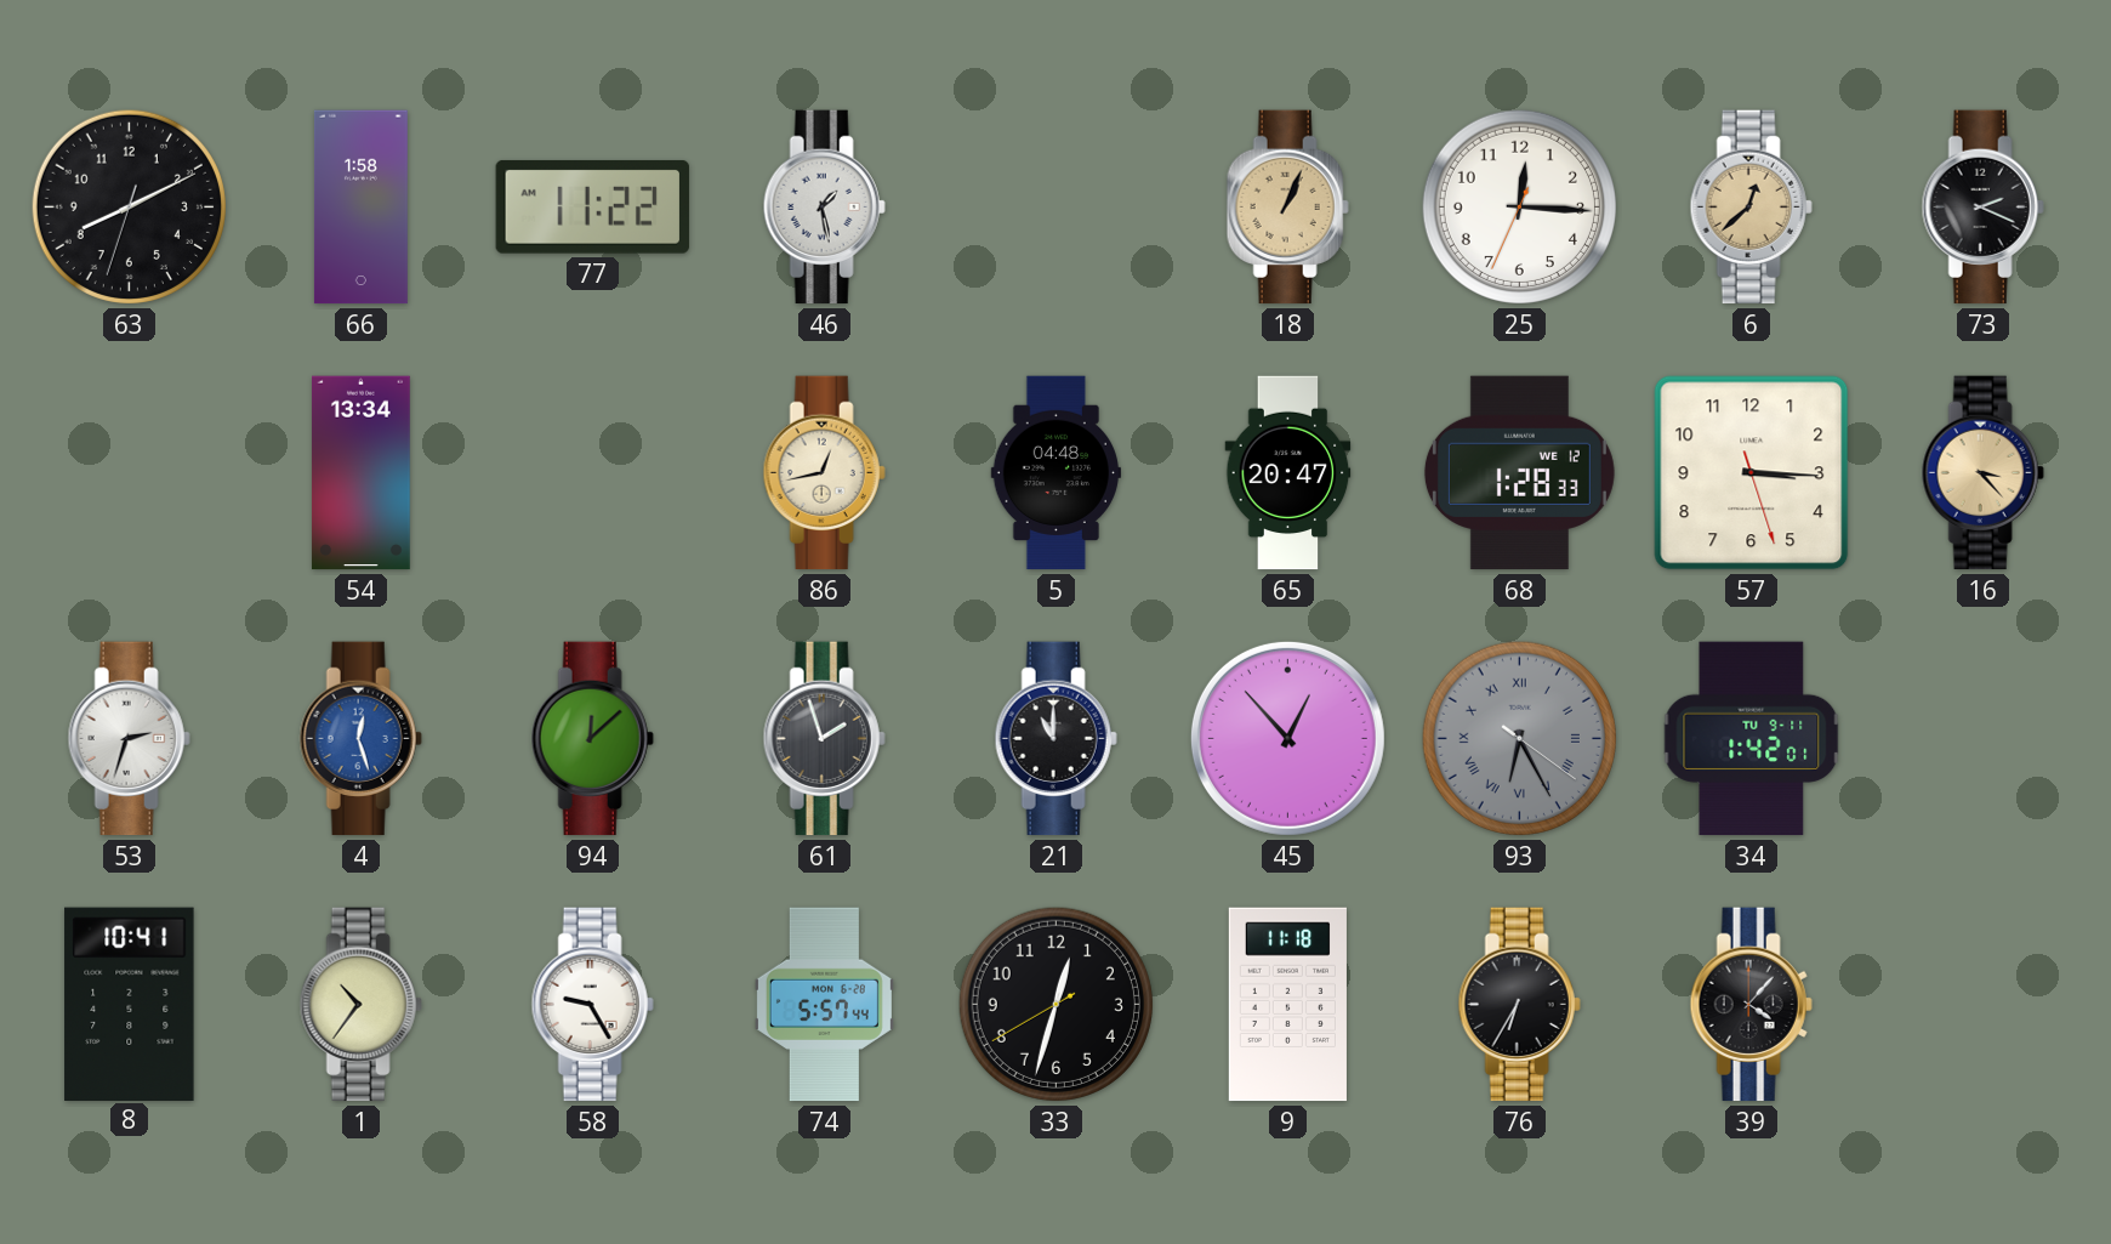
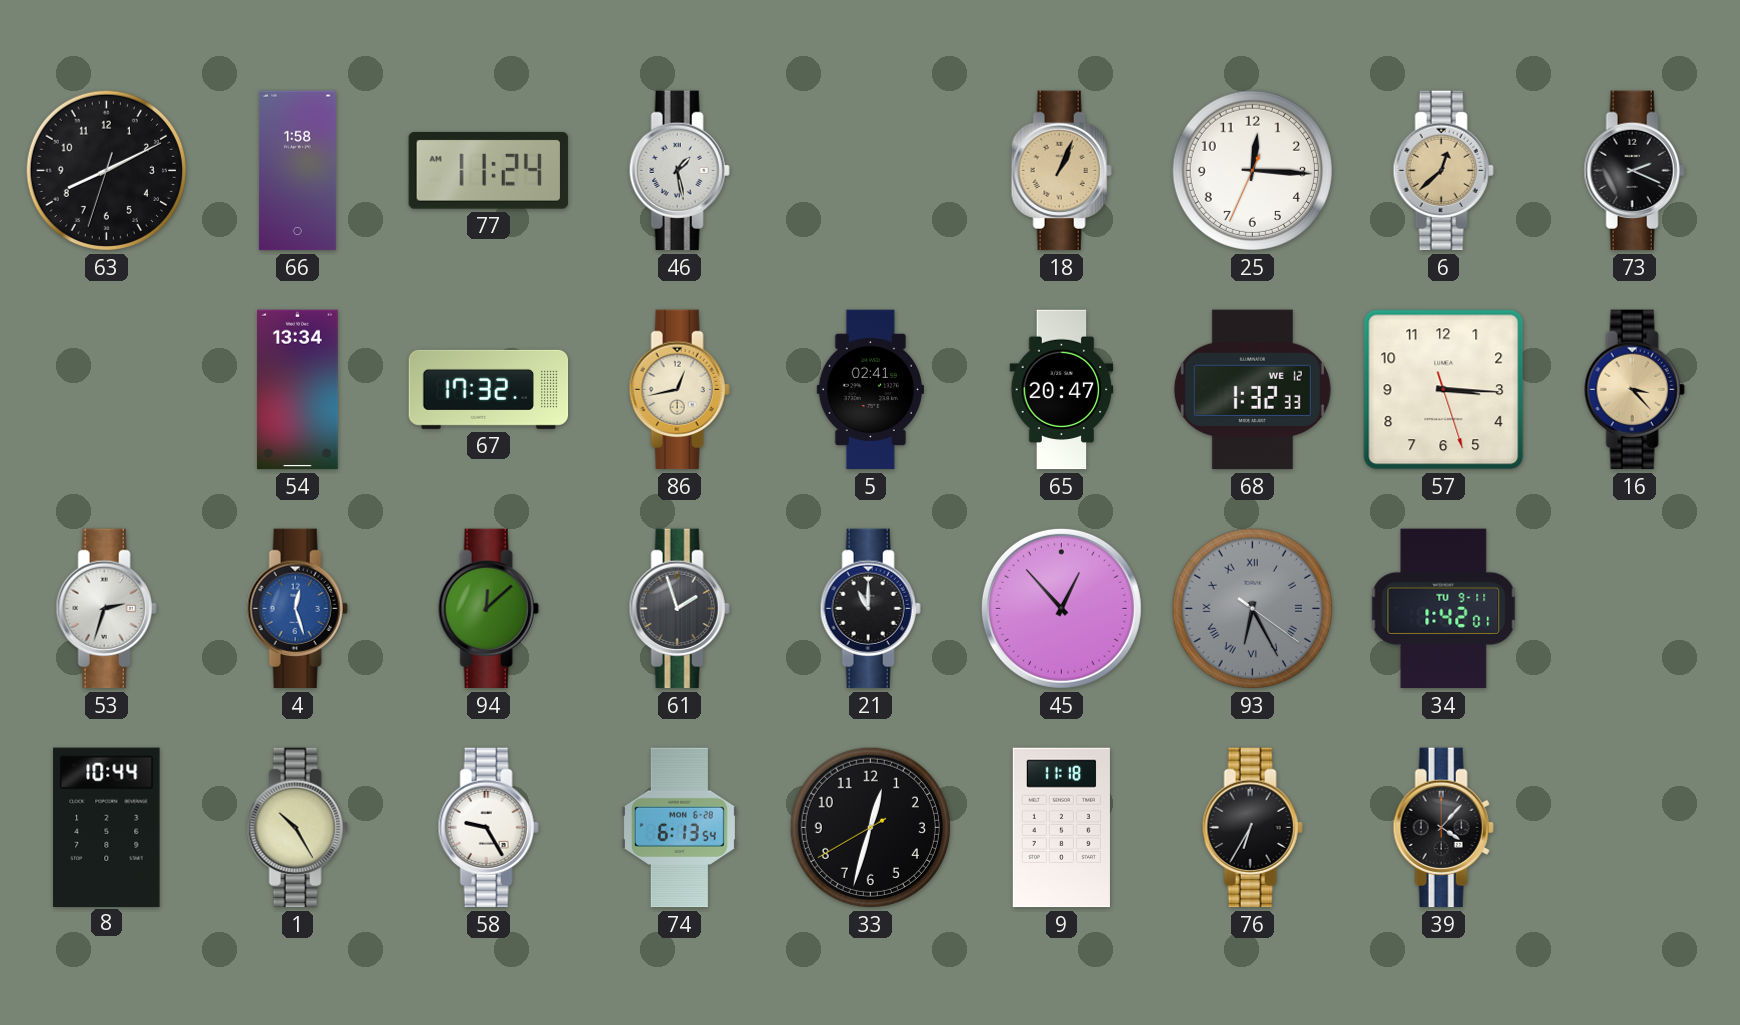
77: 11:22 -> 11:24
67: none -> 17:32
5: 04:48 -> 02:41
68: 1:28 -> 1:32
8: 10:41 -> 10:44
1: 10:36 -> 10:25
74: 5:57 -> 6:13
